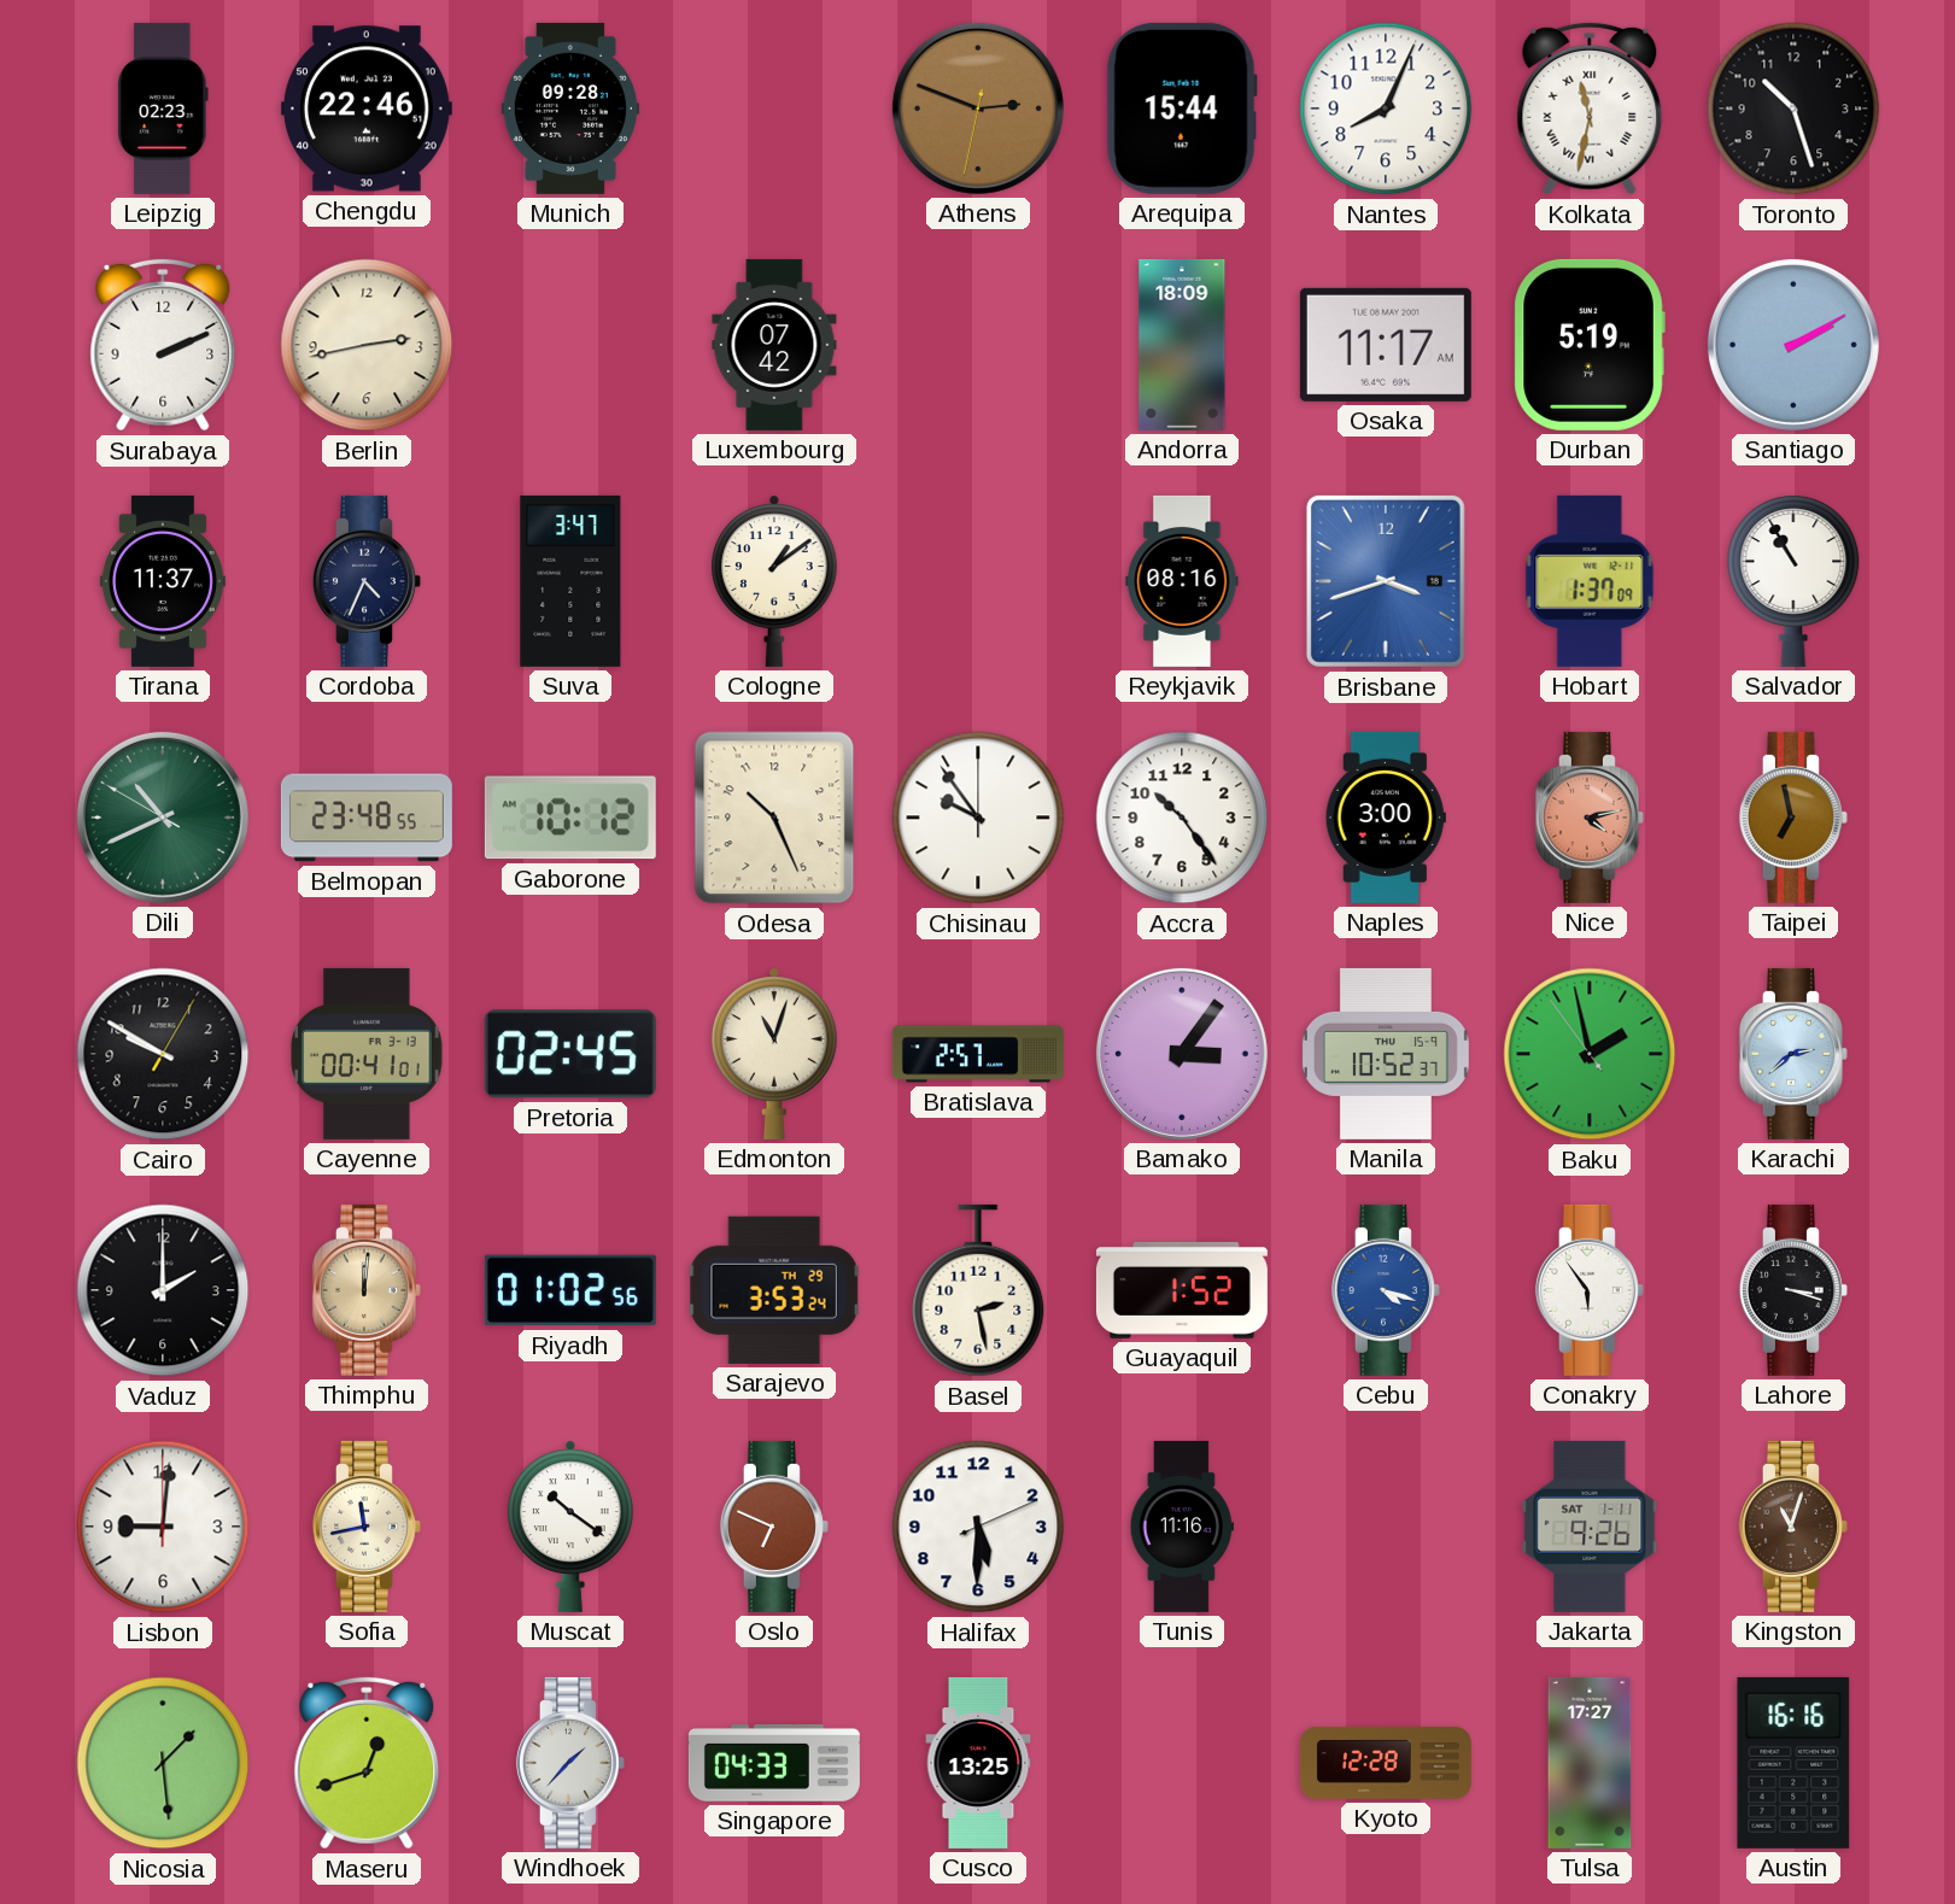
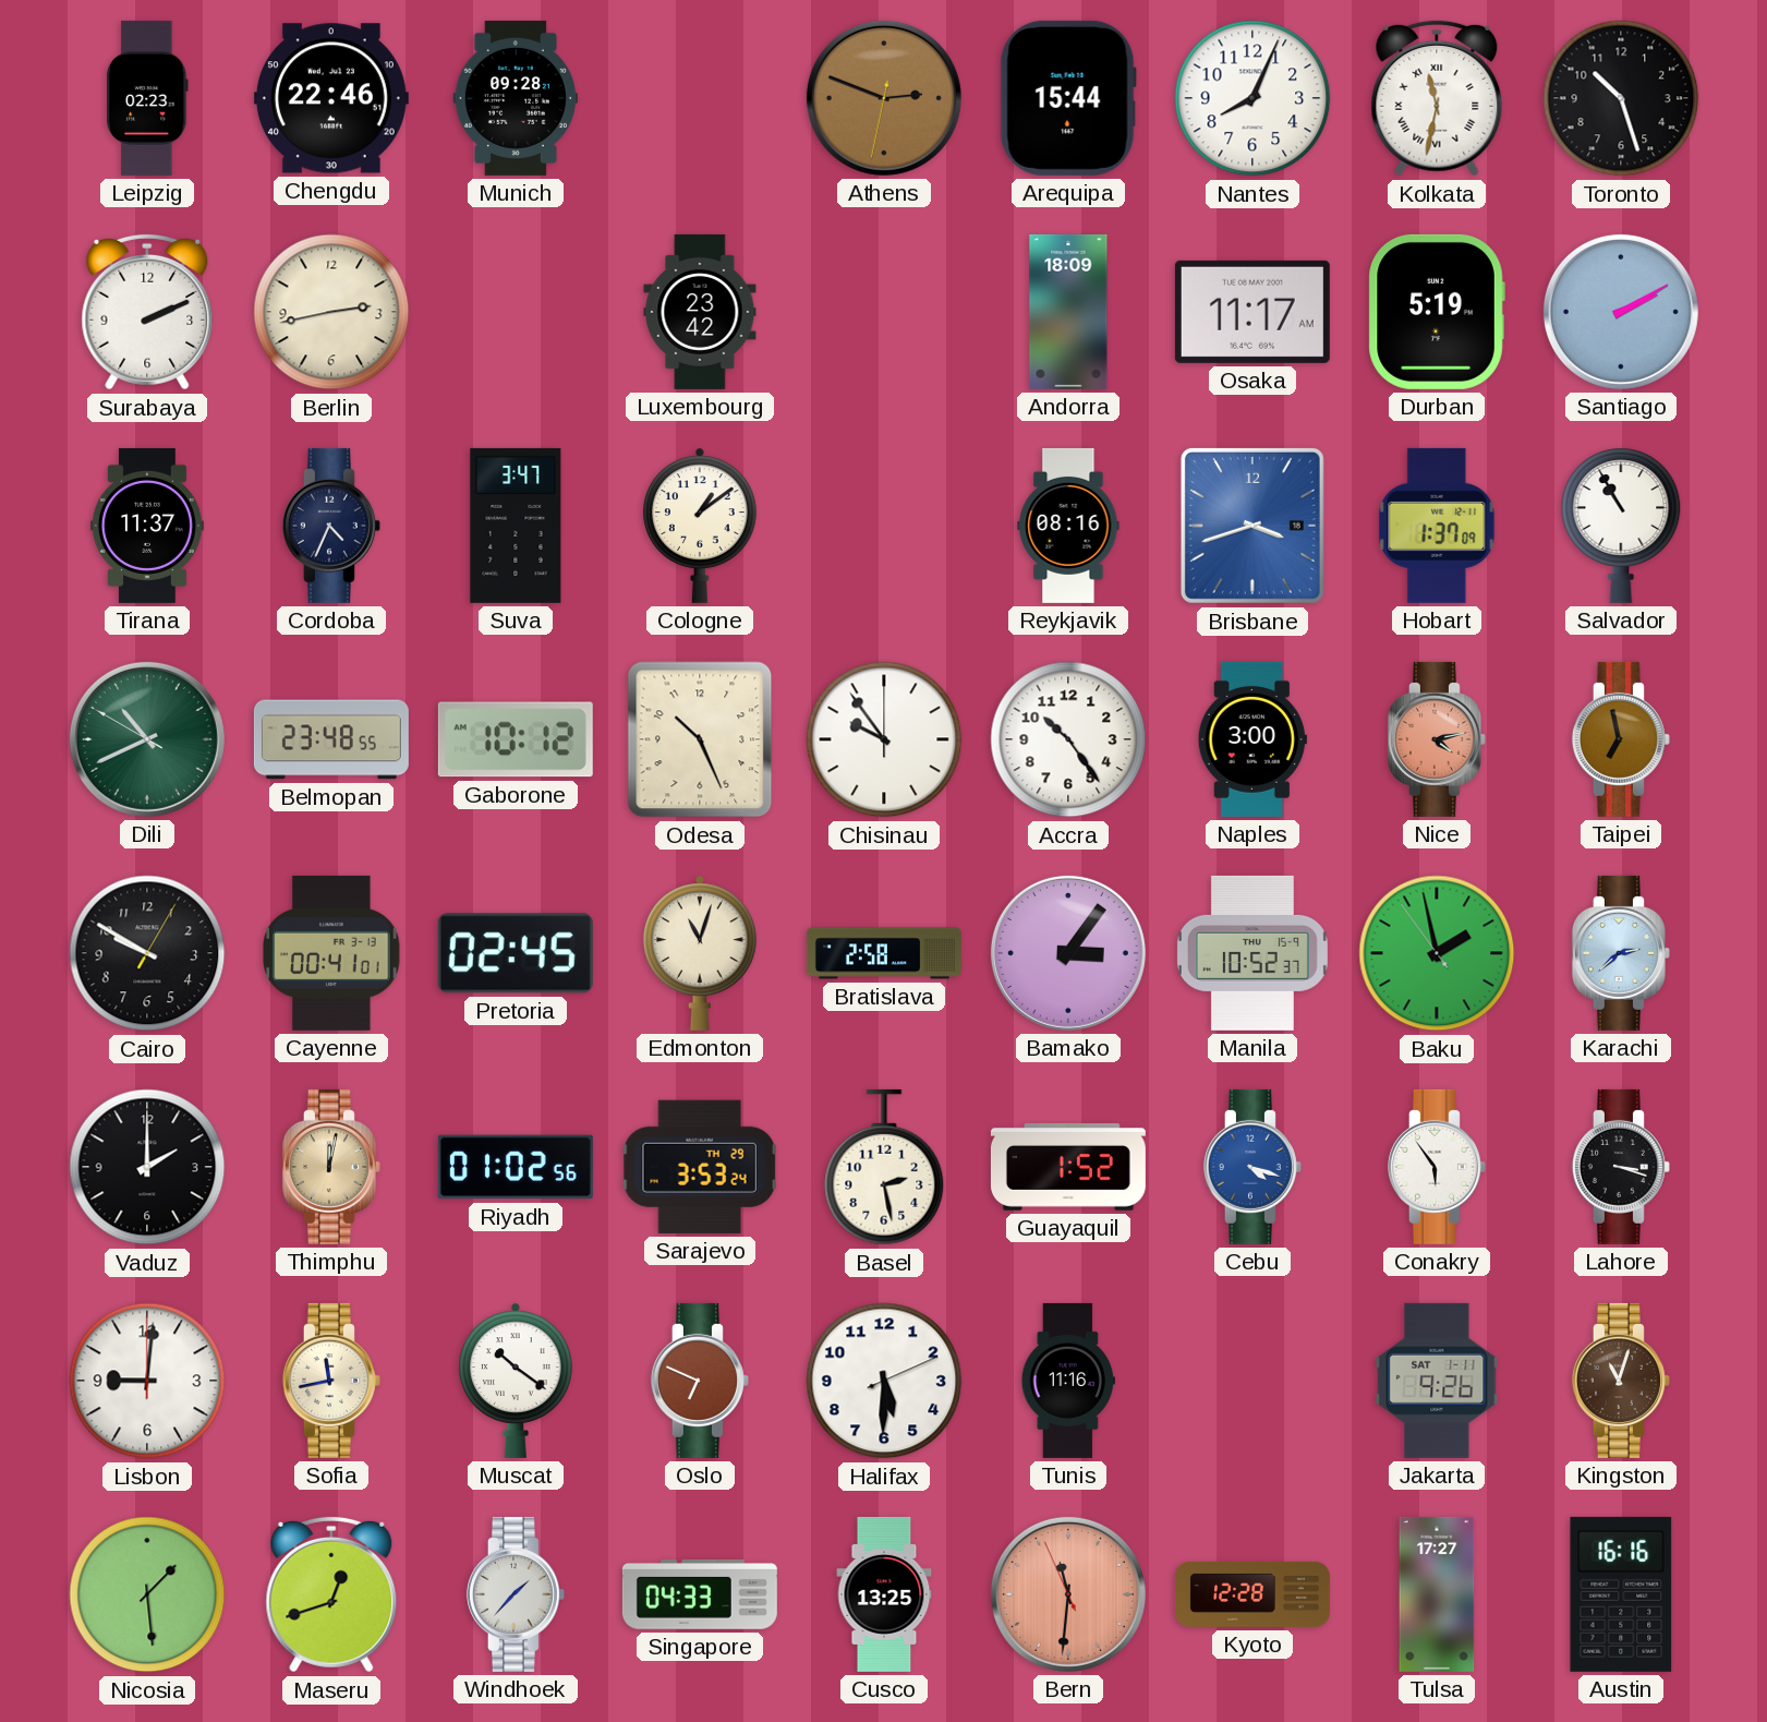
Luxembourg: 07:42 -> 23:42
Bratislava: 2:57 -> 2:58
Thimphu: 12:01 -> 12:02
Bern: none -> 11:30
